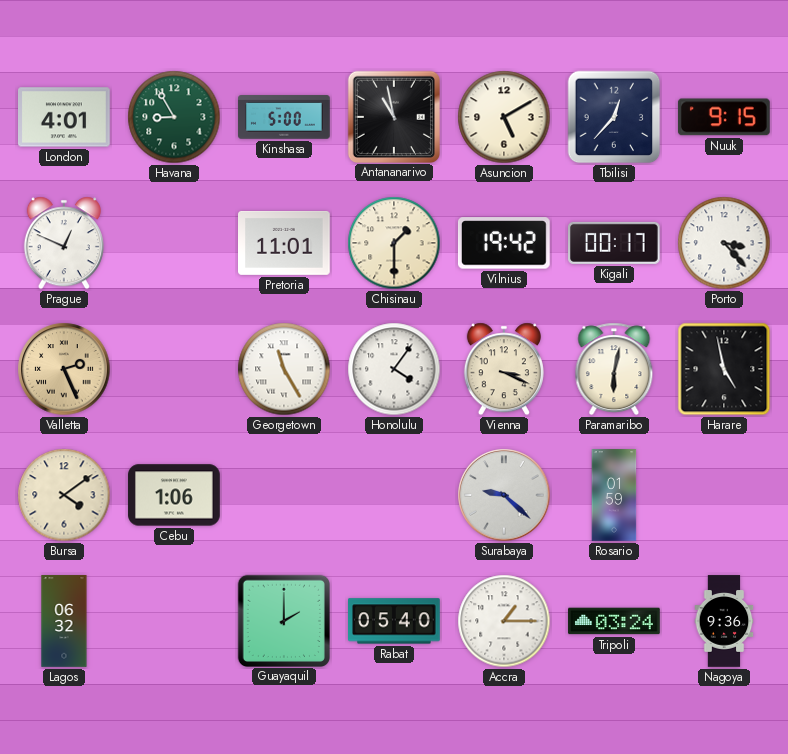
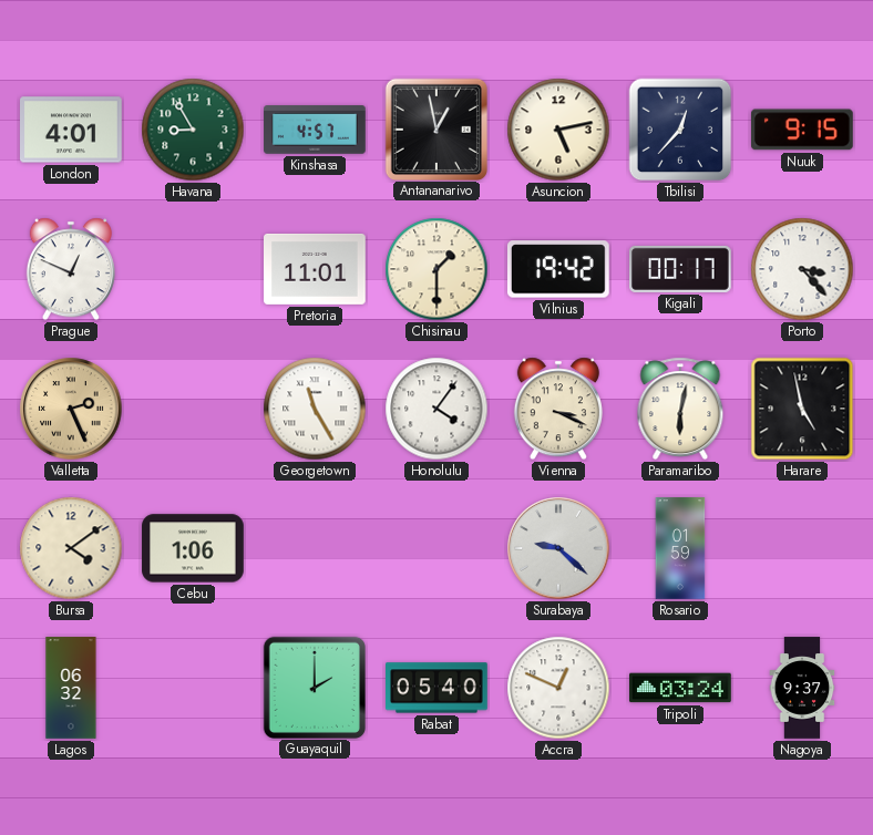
Kinshasa: 5:00 -> 4:57
Antananarivo: 10:58 -> 12:58
Asuncion: 5:10 -> 5:13
Accra: 1:15 -> 12:49
Nagoya: 9:36 -> 9:37
